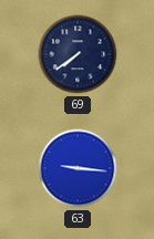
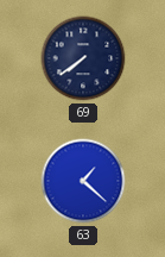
63: 9:16 -> 1:22
